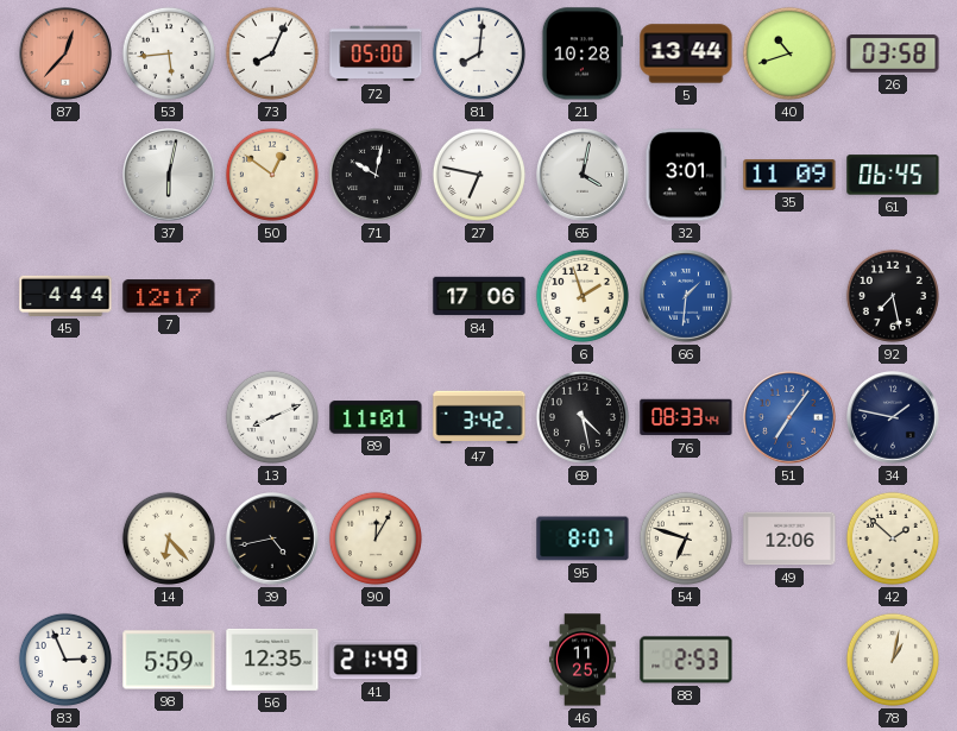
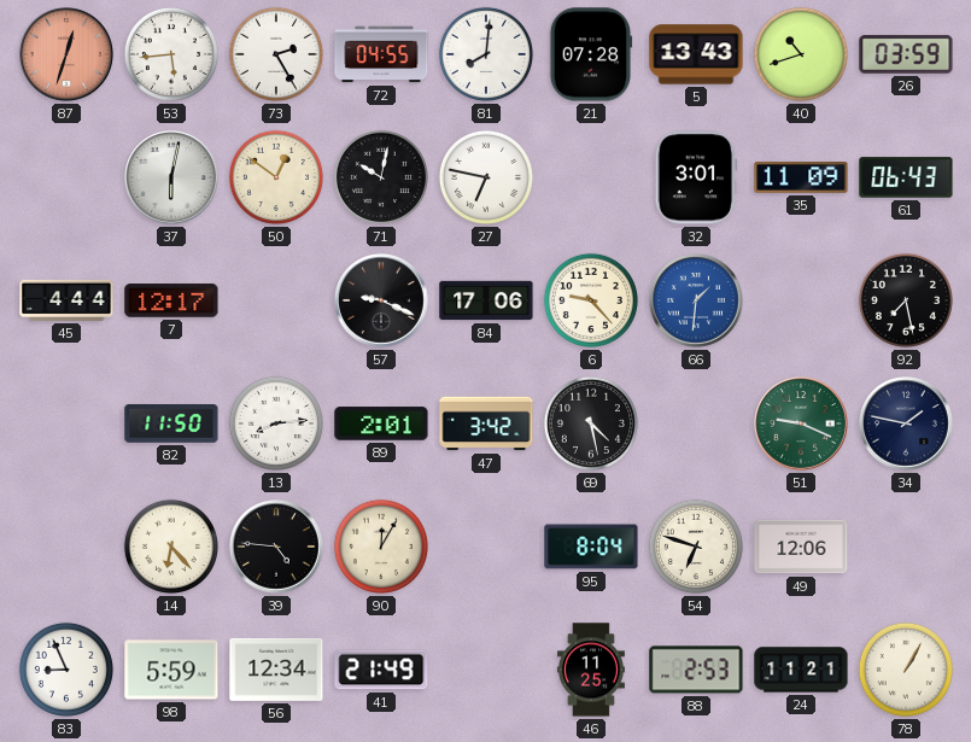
87: 12:37 -> 12:33
73: 8:04 -> 2:25
72: 05:00 -> 04:55
21: 10:28 -> 07:28
5: 13:44 -> 13:43
26: 03:58 -> 03:59
65: 4:02 -> none
61: 06:45 -> 06:43
57: none -> 9:19
6: 1:57 -> 9:23
82: none -> 11:50
13: 8:11 -> 8:14
89: 11:01 -> 2:01
76: 08:33 -> none
51: 7:06 -> 9:19
51 dial: blue -> green
39: 4:43 -> 4:46
95: 8:07 -> 8:04
42: 1:52 -> none
83: 2:56 -> 8:56
56: 12:35 -> 12:34
24: none -> 11:21
78: 1:02 -> 1:05
